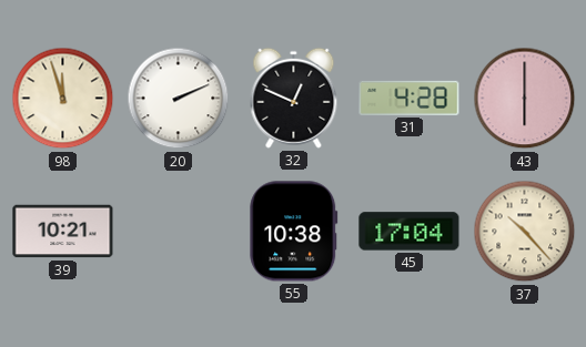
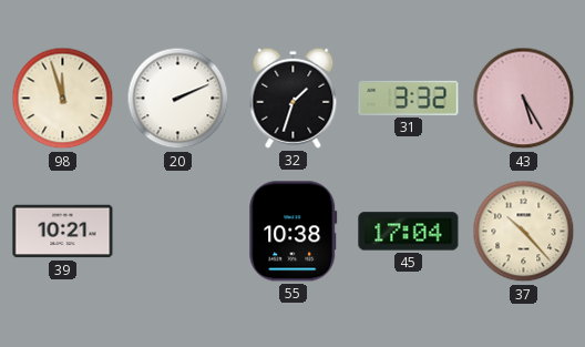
32: 12:49 -> 1:33
31: 4:28 -> 3:32
43: 6:00 -> 5:25
